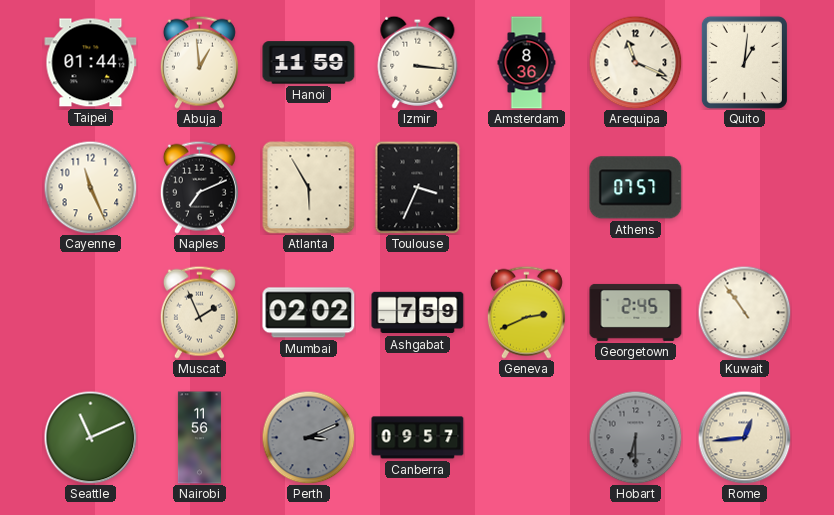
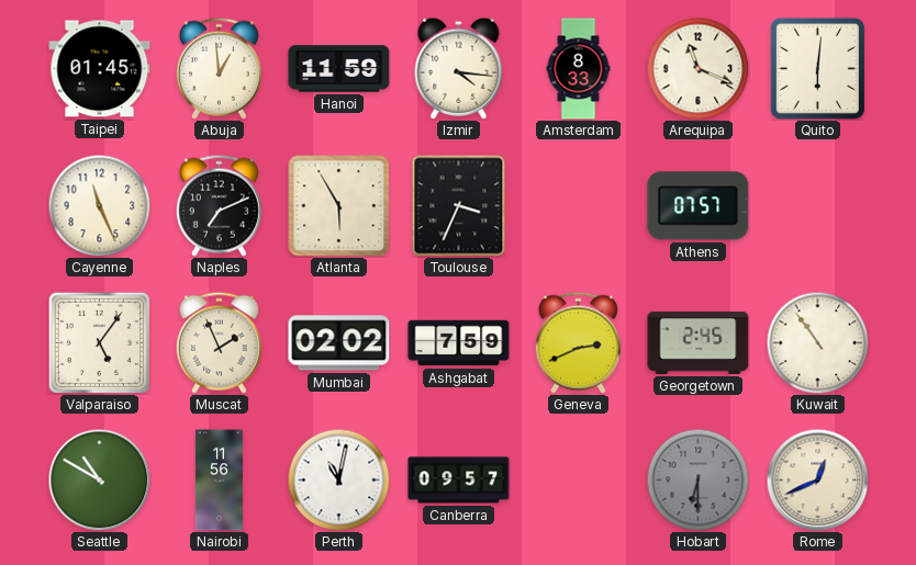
Taipei: 01:44 -> 01:45
Izmir: 3:16 -> 4:16
Amsterdam: 8:36 -> 8:33
Quito: 1:01 -> 6:01
Valparaiso: none -> 5:06
Seattle: 11:11 -> 10:50
Perth: 3:11 -> 11:02
Perth dial: grey -> white
Rome: 12:44 -> 12:41
